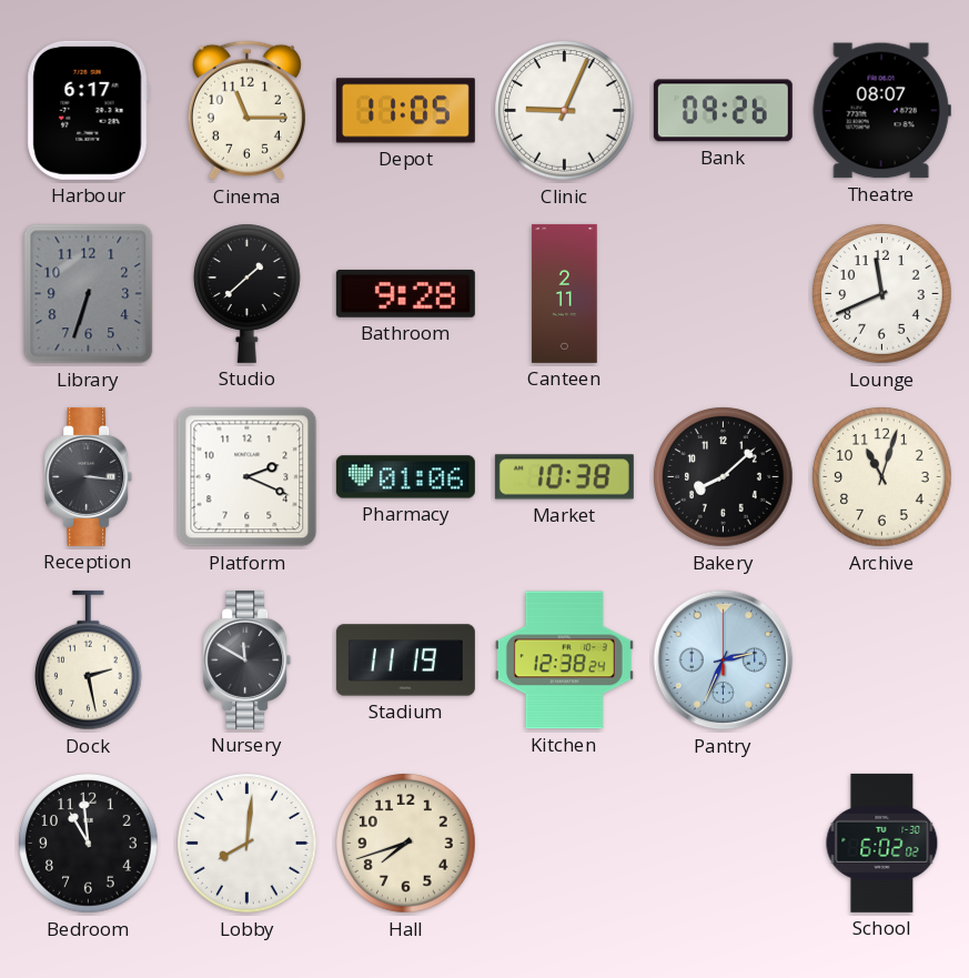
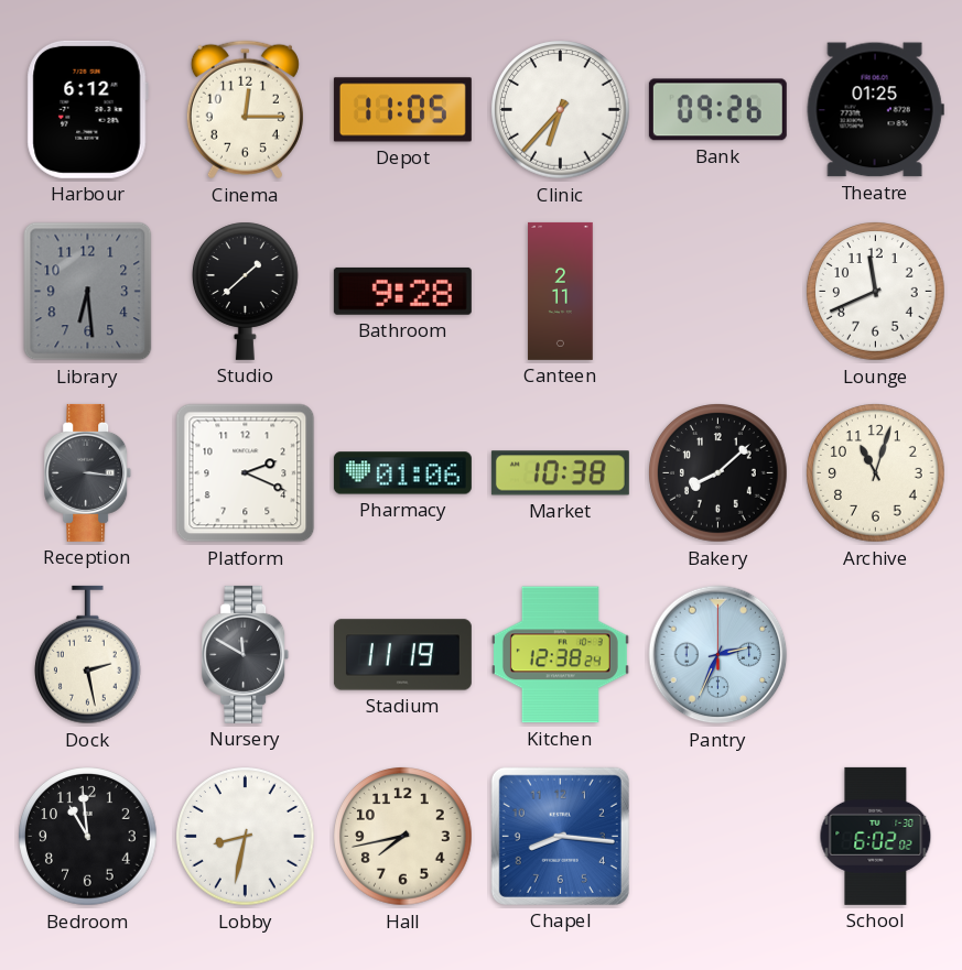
Harbour: 6:17 -> 6:12
Cinema: 11:15 -> 12:15
Clinic: 9:04 -> 6:37
Theatre: 08:07 -> 01:25
Library: 6:33 -> 6:29
Lobby: 8:01 -> 8:32
Hall: 7:42 -> 7:43
Chapel: none -> 8:16
